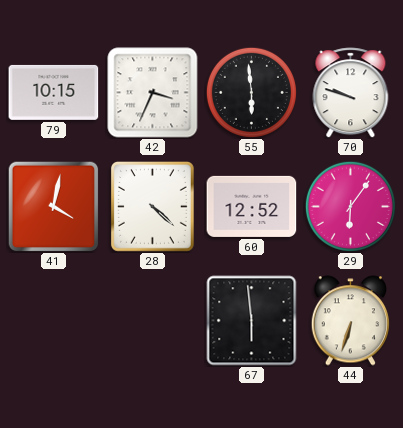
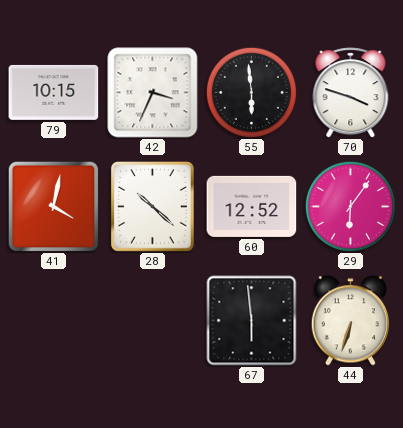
70: 9:48 -> 3:48
28: 4:22 -> 10:22
